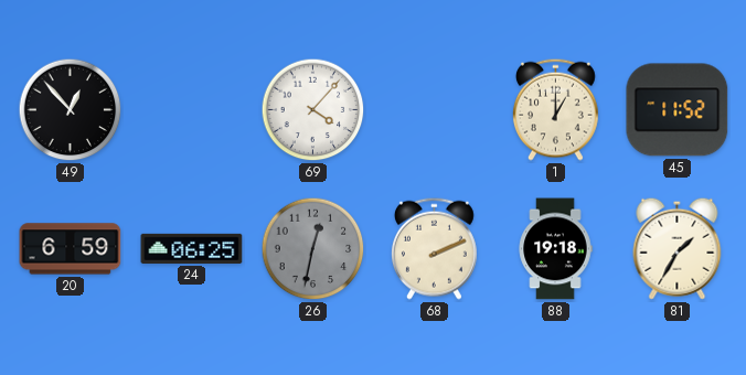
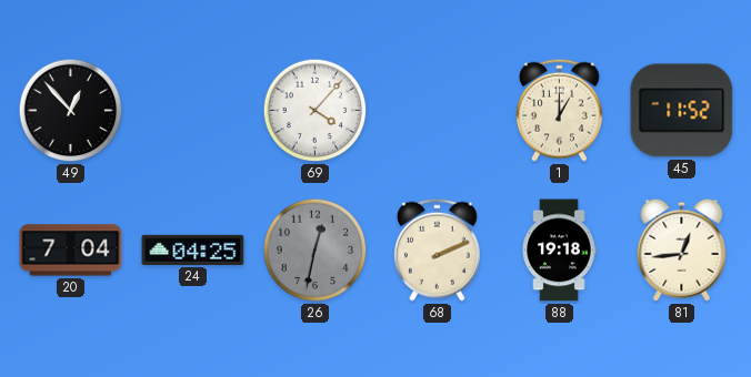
20: 6:59 -> 7:04
24: 06:25 -> 04:25
81: 1:35 -> 12:44
